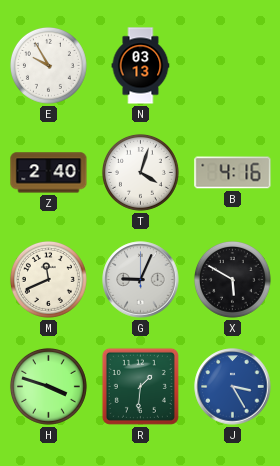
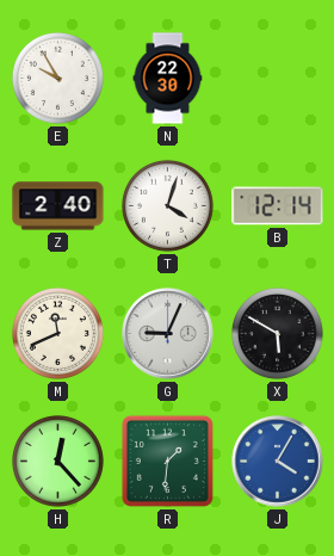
N: 03:13 -> 22:30
B: 4:16 -> 12:14
H: 3:48 -> 12:23
J: 3:25 -> 4:05
